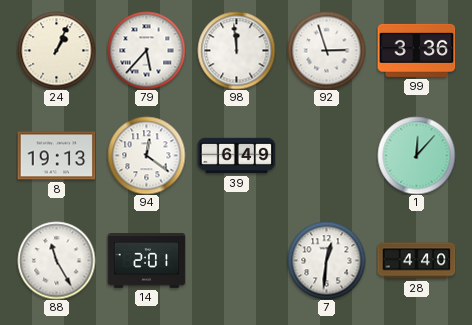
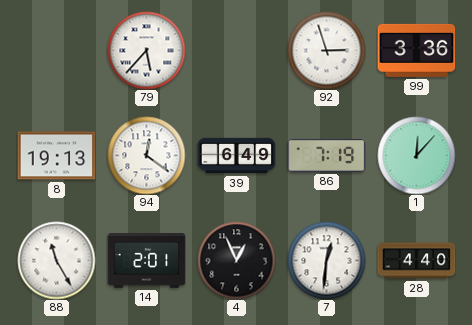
24: 1:04 -> none
98: 11:59 -> none
86: none -> 7:19
4: none -> 12:56
